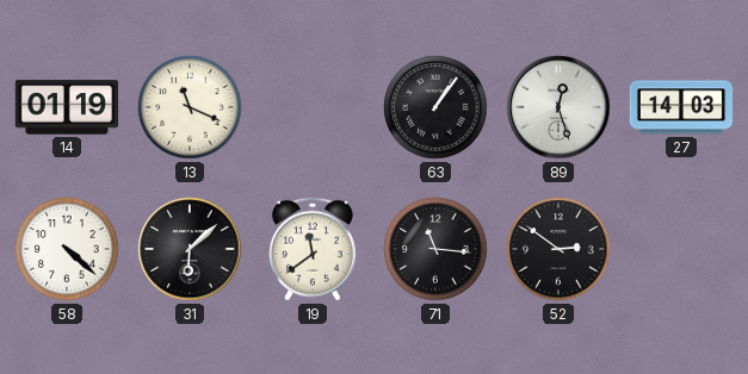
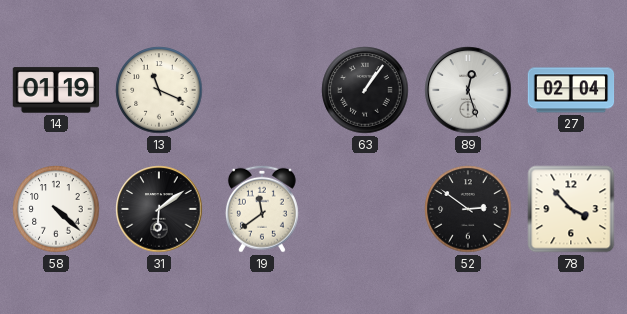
27: 14:03 -> 02:04
31: 6:08 -> 6:09
71: 11:16 -> none
78: none -> 3:53
